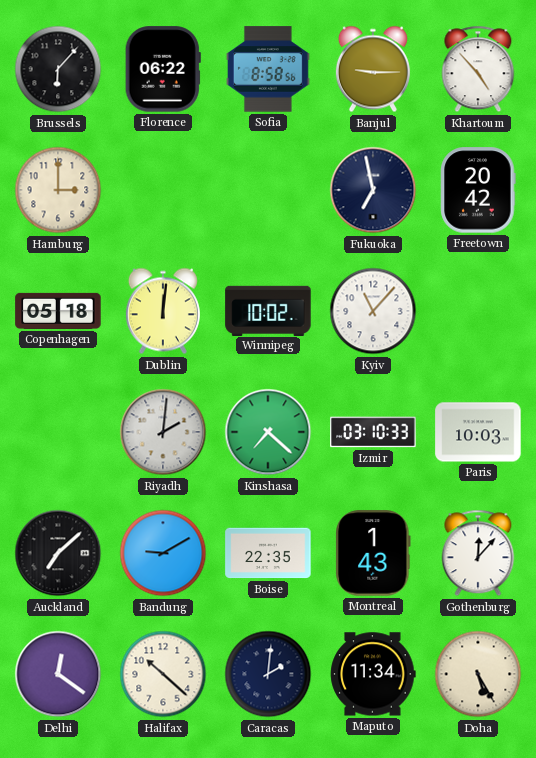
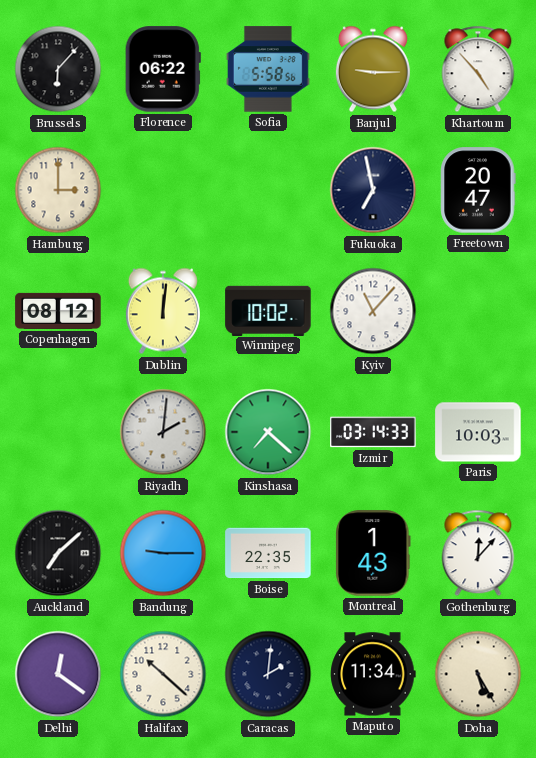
Sofia: 8:58 -> 5:58
Freetown: 20:42 -> 20:47
Copenhagen: 05:18 -> 08:12
Izmir: 03:10 -> 03:14
Bandung: 9:10 -> 9:15
